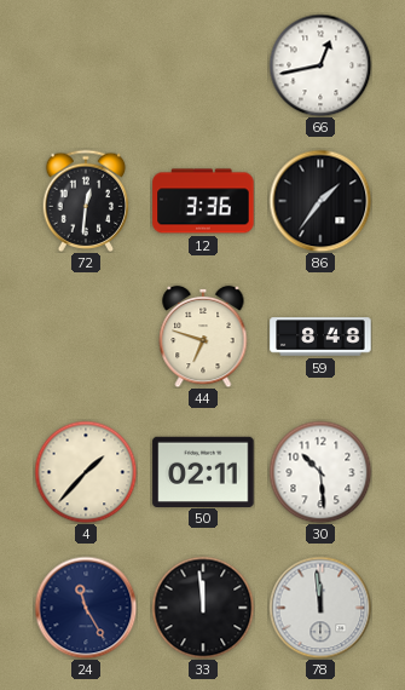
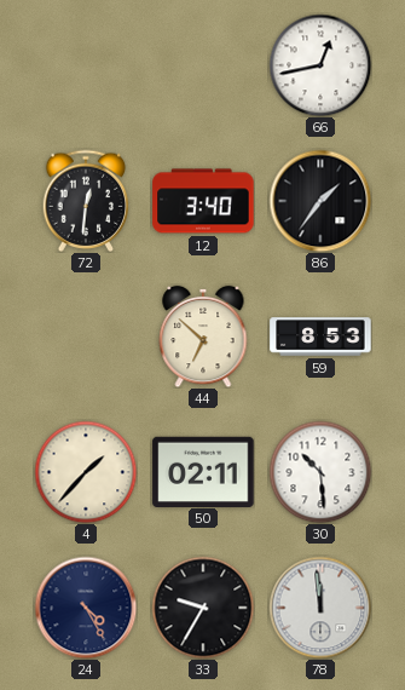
12: 3:36 -> 3:40
44: 6:48 -> 6:52
59: 8:48 -> 8:53
24: 11:25 -> 4:25
33: 11:59 -> 9:35
